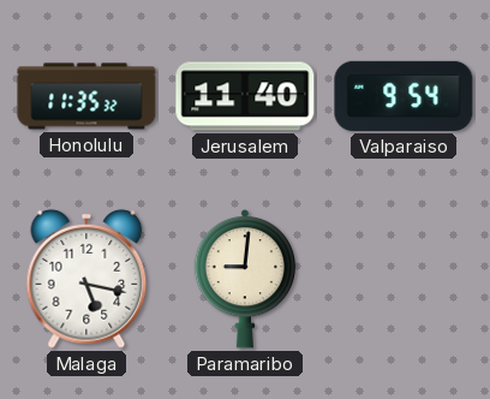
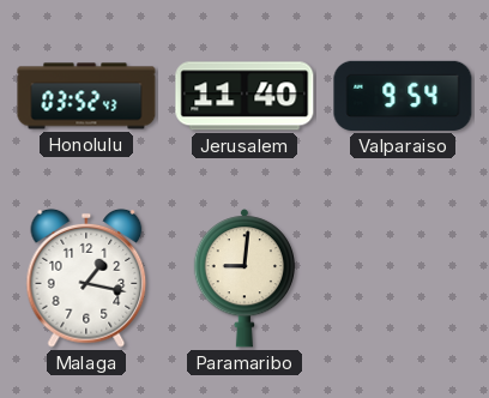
Honolulu: 11:35 -> 03:52
Malaga: 5:17 -> 1:17
